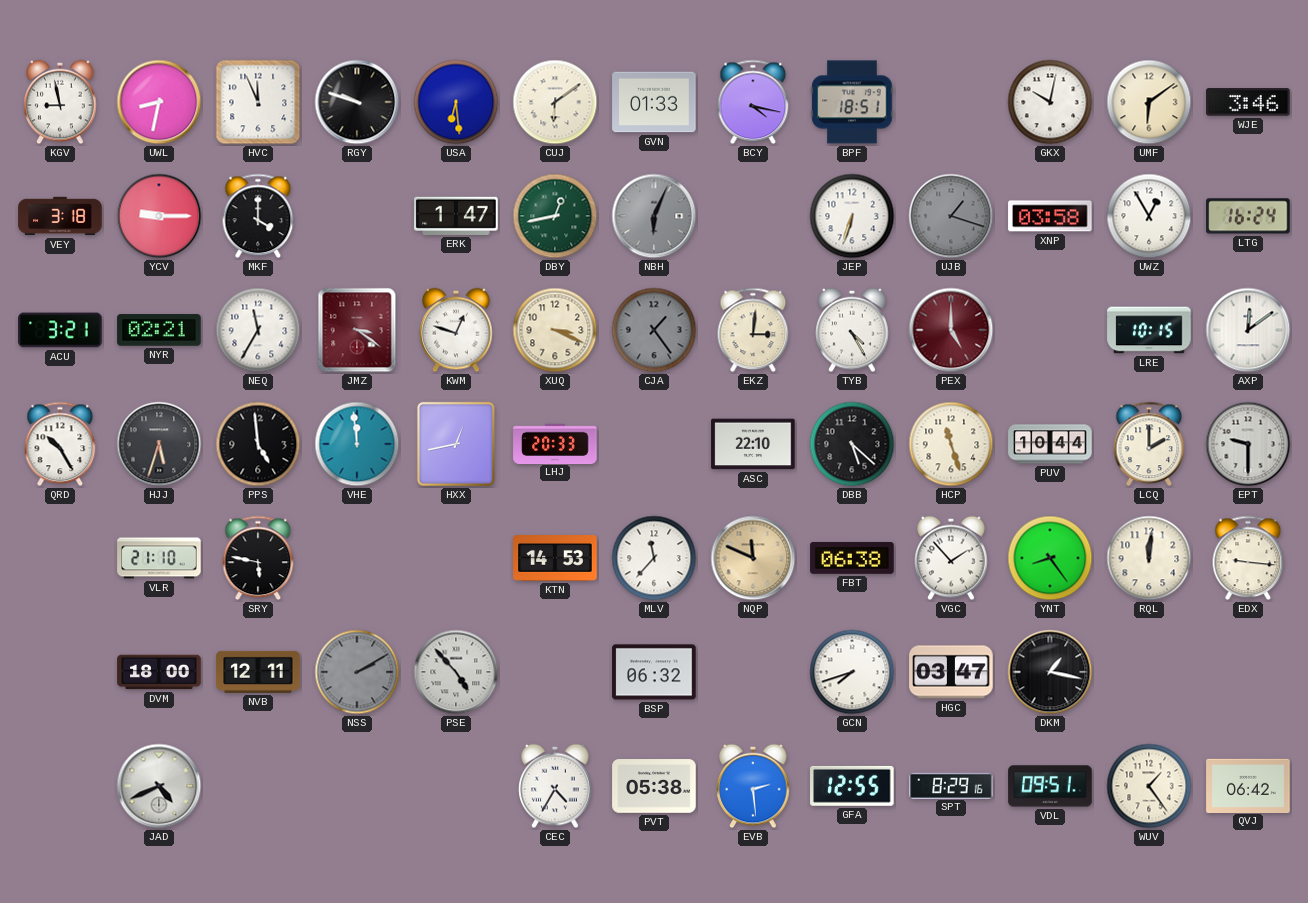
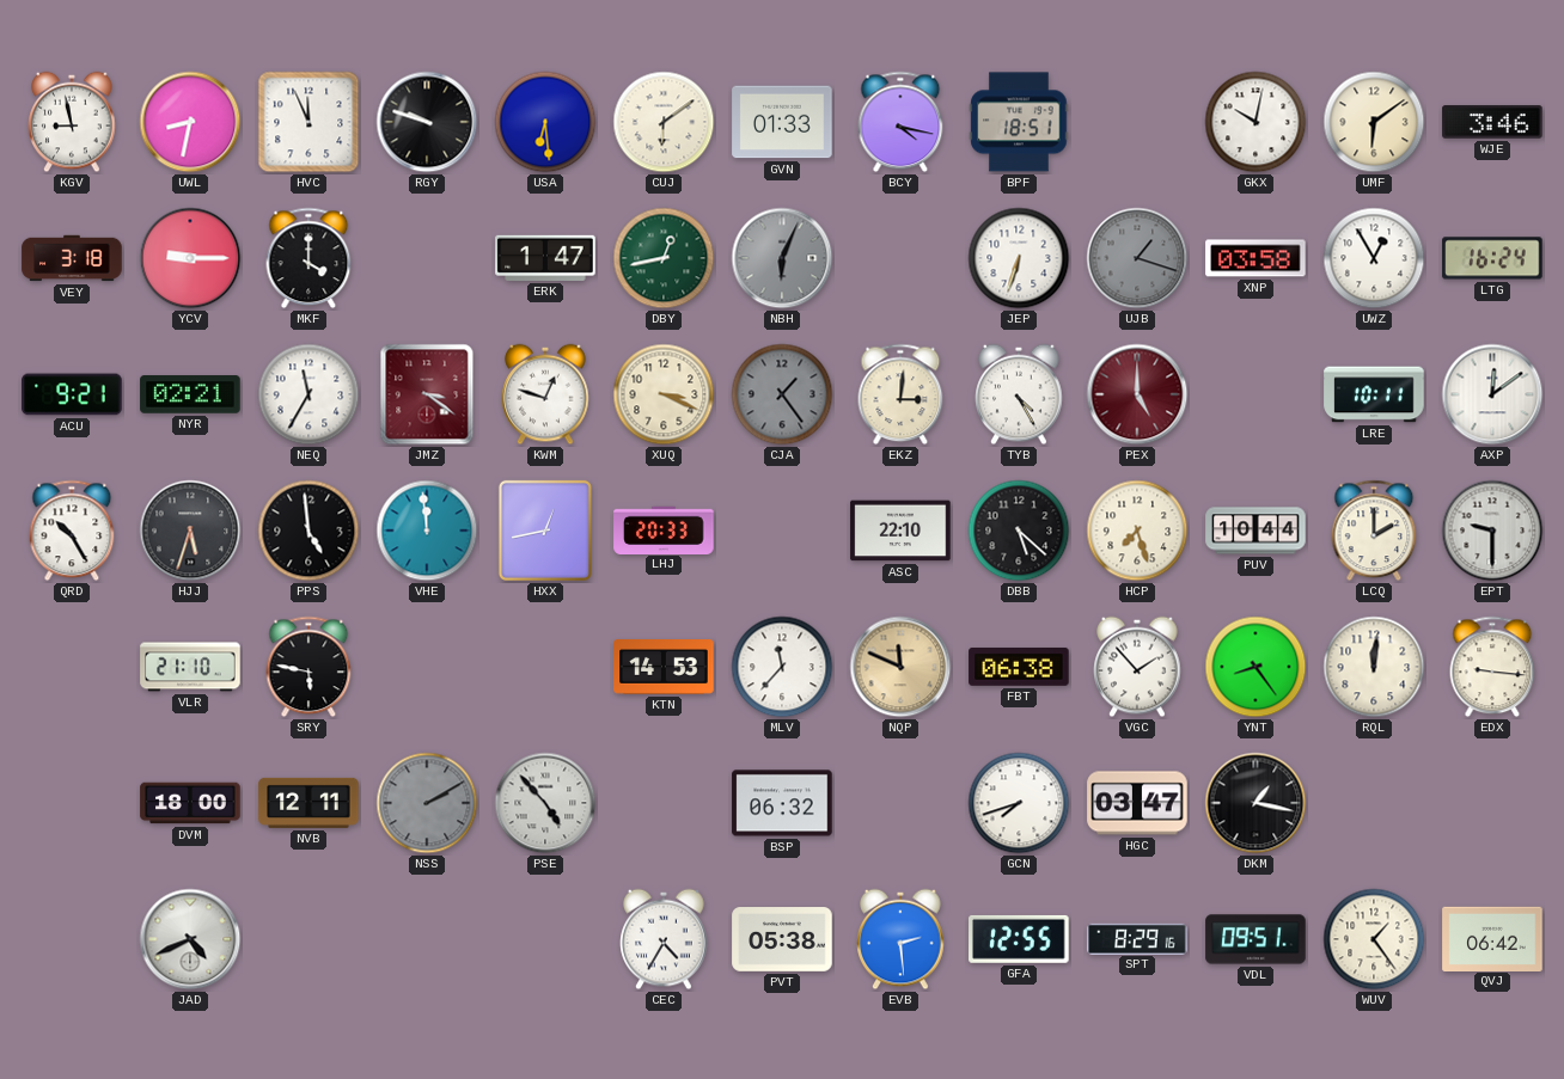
ACU: 3:21 -> 9:21
LRE: 10:15 -> 10:11
HCP: 11:27 -> 7:27
